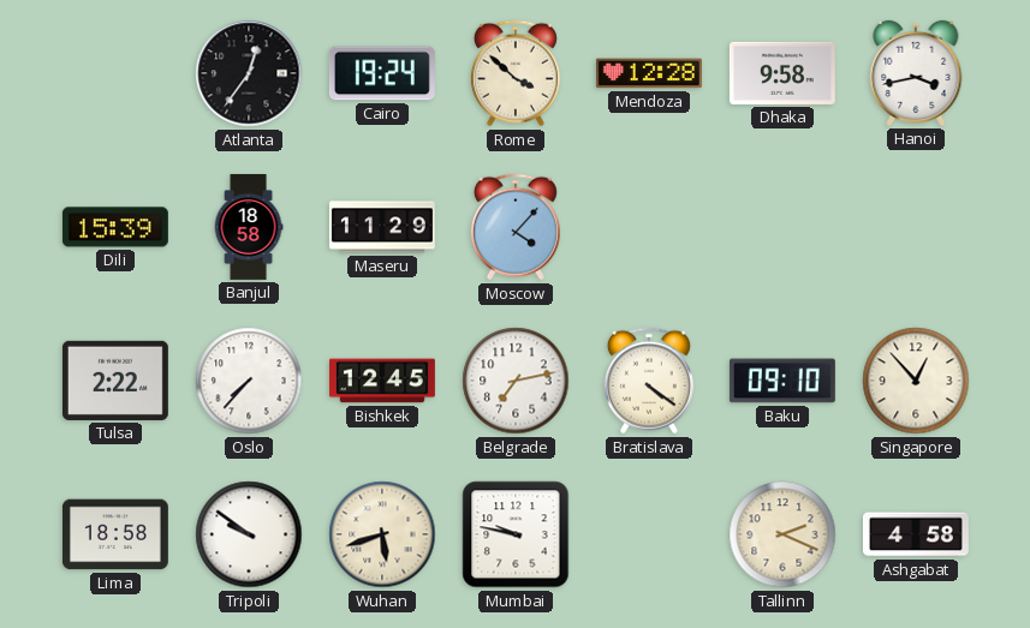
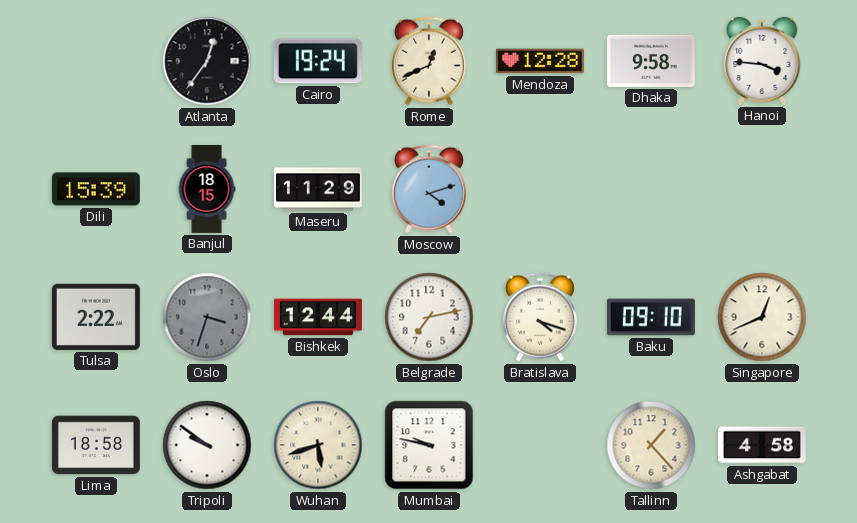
Rome: 3:52 -> 12:41
Hanoi: 3:43 -> 3:46
Banjul: 18:58 -> 18:15
Moscow: 4:07 -> 4:12
Oslo: 7:37 -> 3:33
Oslo dial: white -> grey
Bishkek: 12:45 -> 12:44
Bratislava: 4:21 -> 4:18
Singapore: 12:53 -> 12:41
Tallinn: 2:19 -> 1:23
